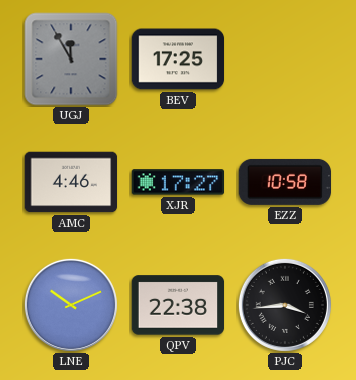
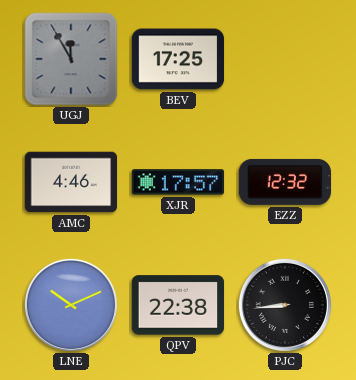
XJR: 17:27 -> 17:57
EZZ: 10:58 -> 12:32
PJC: 3:44 -> 8:44
